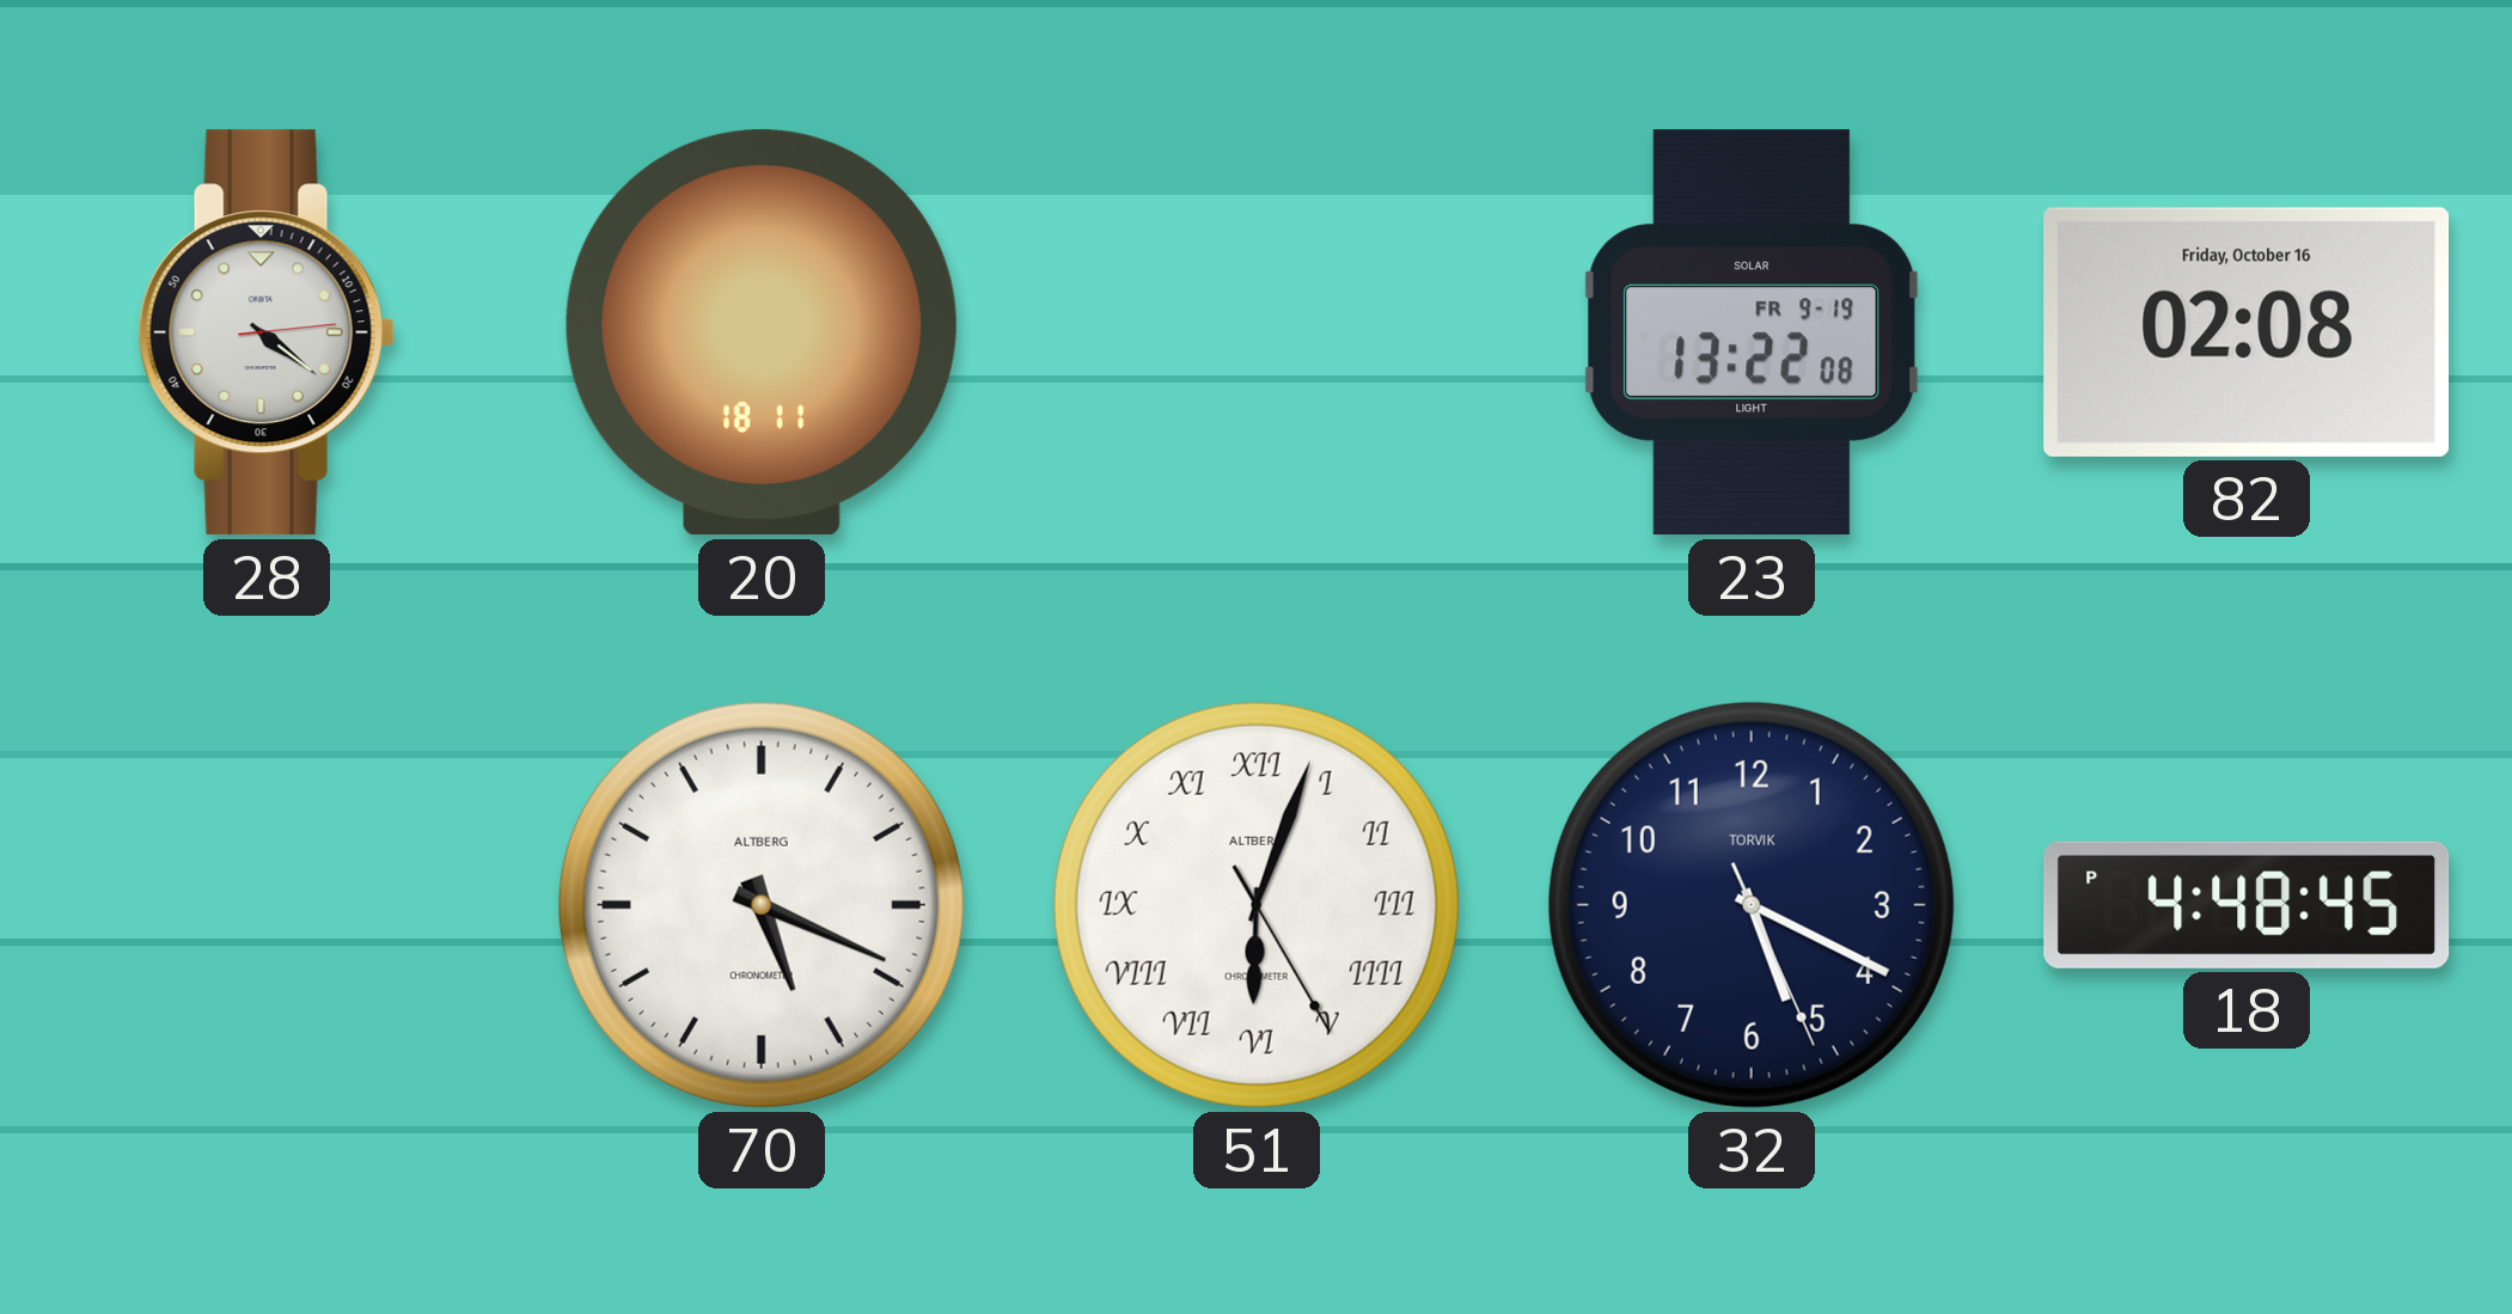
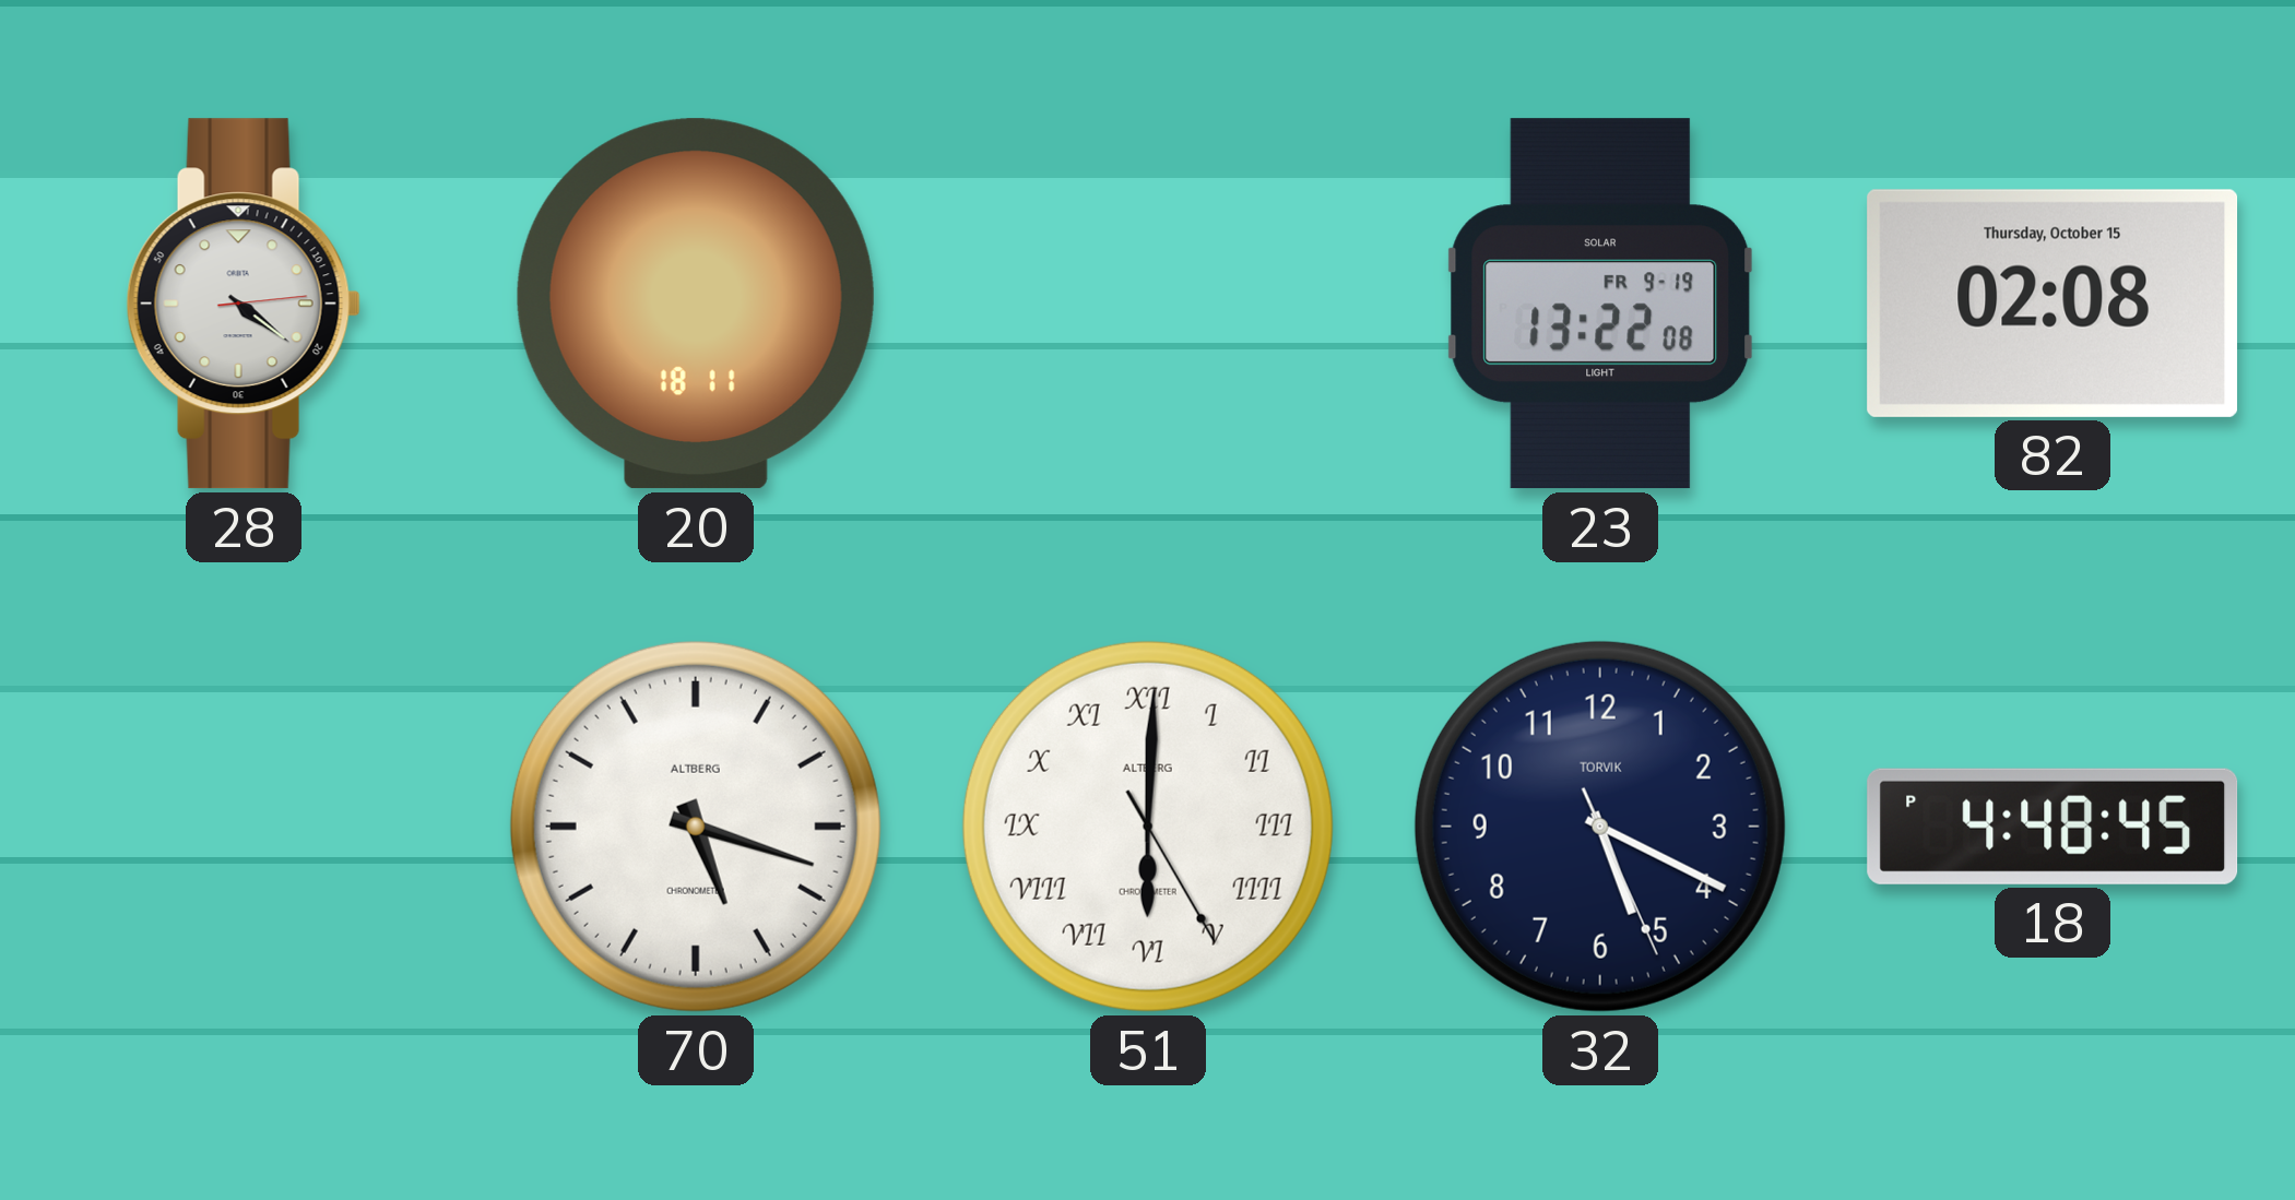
82 date: Friday, October 16 -> Thursday, October 15
70: 5:19 -> 5:18
51: 6:03 -> 6:00
